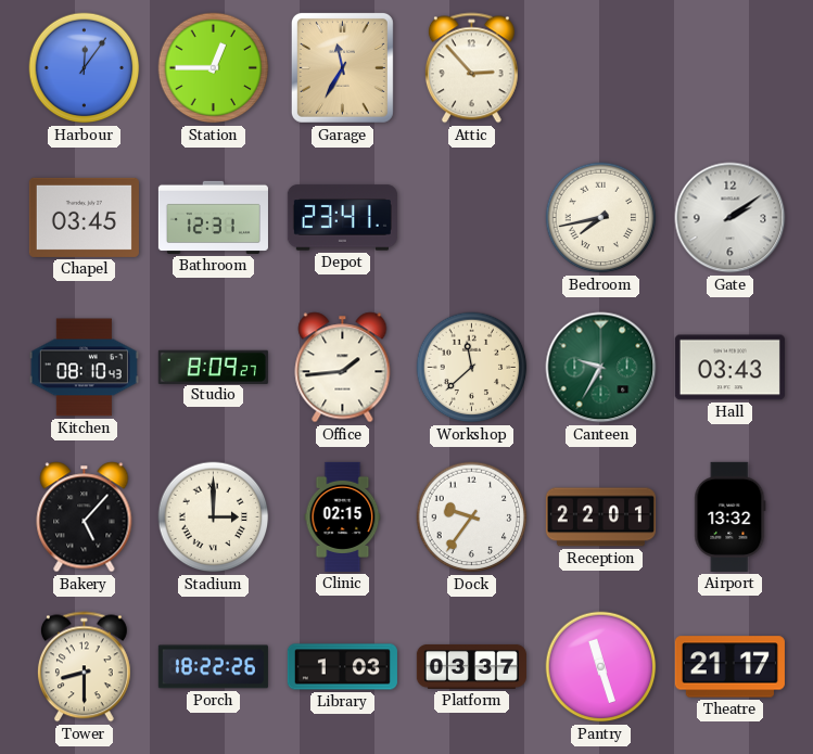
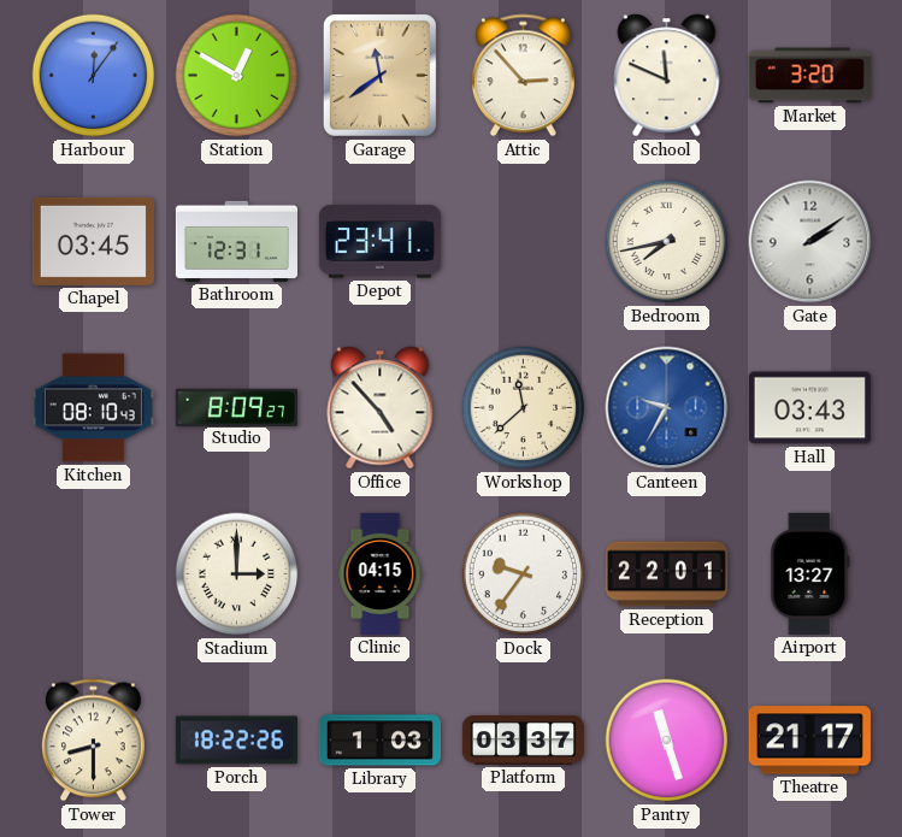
Station: 12:45 -> 12:50
Garage: 11:35 -> 11:39
School: none -> 11:49
Market: none -> 3:20
Office: 1:44 -> 4:53
Canteen dial: green -> blue
Bakery: 5:07 -> none
Clinic: 02:15 -> 04:15
Airport: 13:32 -> 13:27
